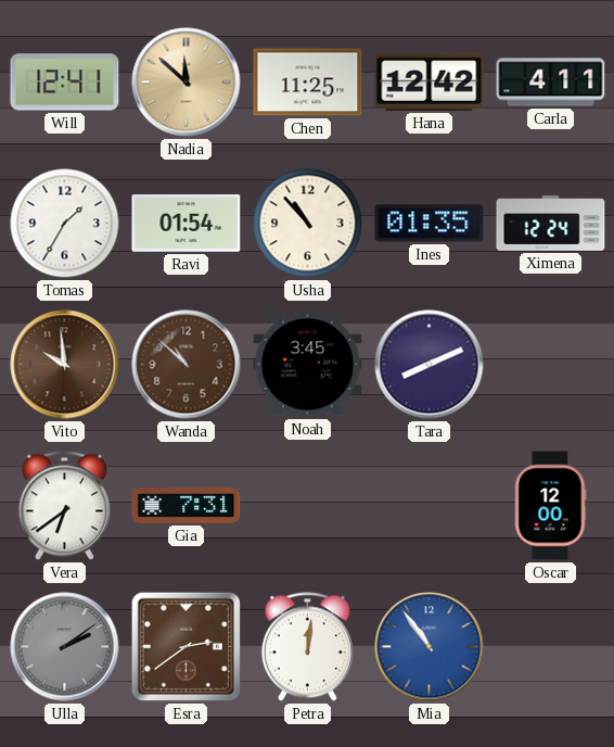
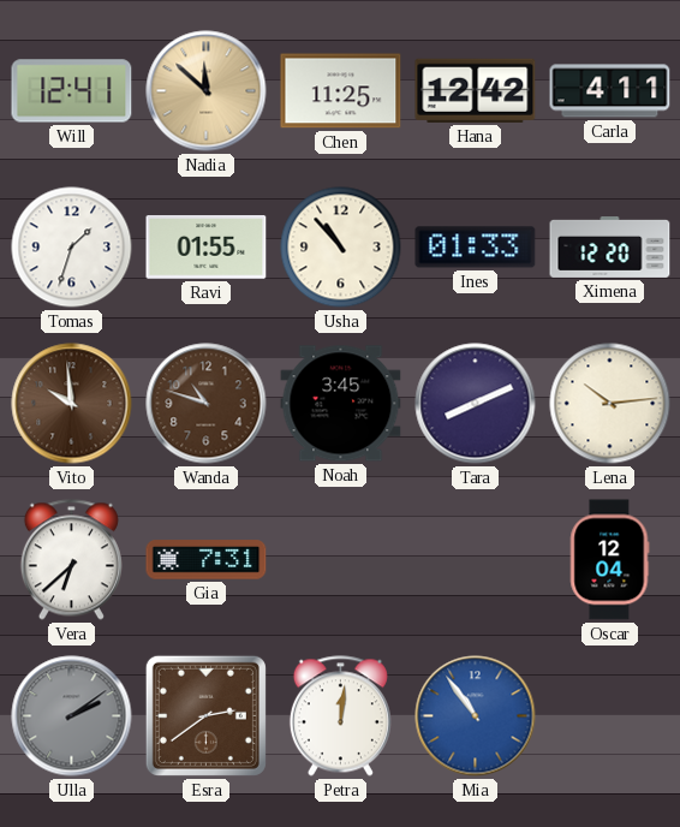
Tomas: 1:35 -> 1:33
Ravi: 01:54 -> 01:55
Ines: 01:35 -> 01:33
Ximena: 12:24 -> 12:20
Wanda: 10:52 -> 10:48
Lena: none -> 10:14
Vera: 6:39 -> 6:38
Oscar: 12:00 -> 12:04
